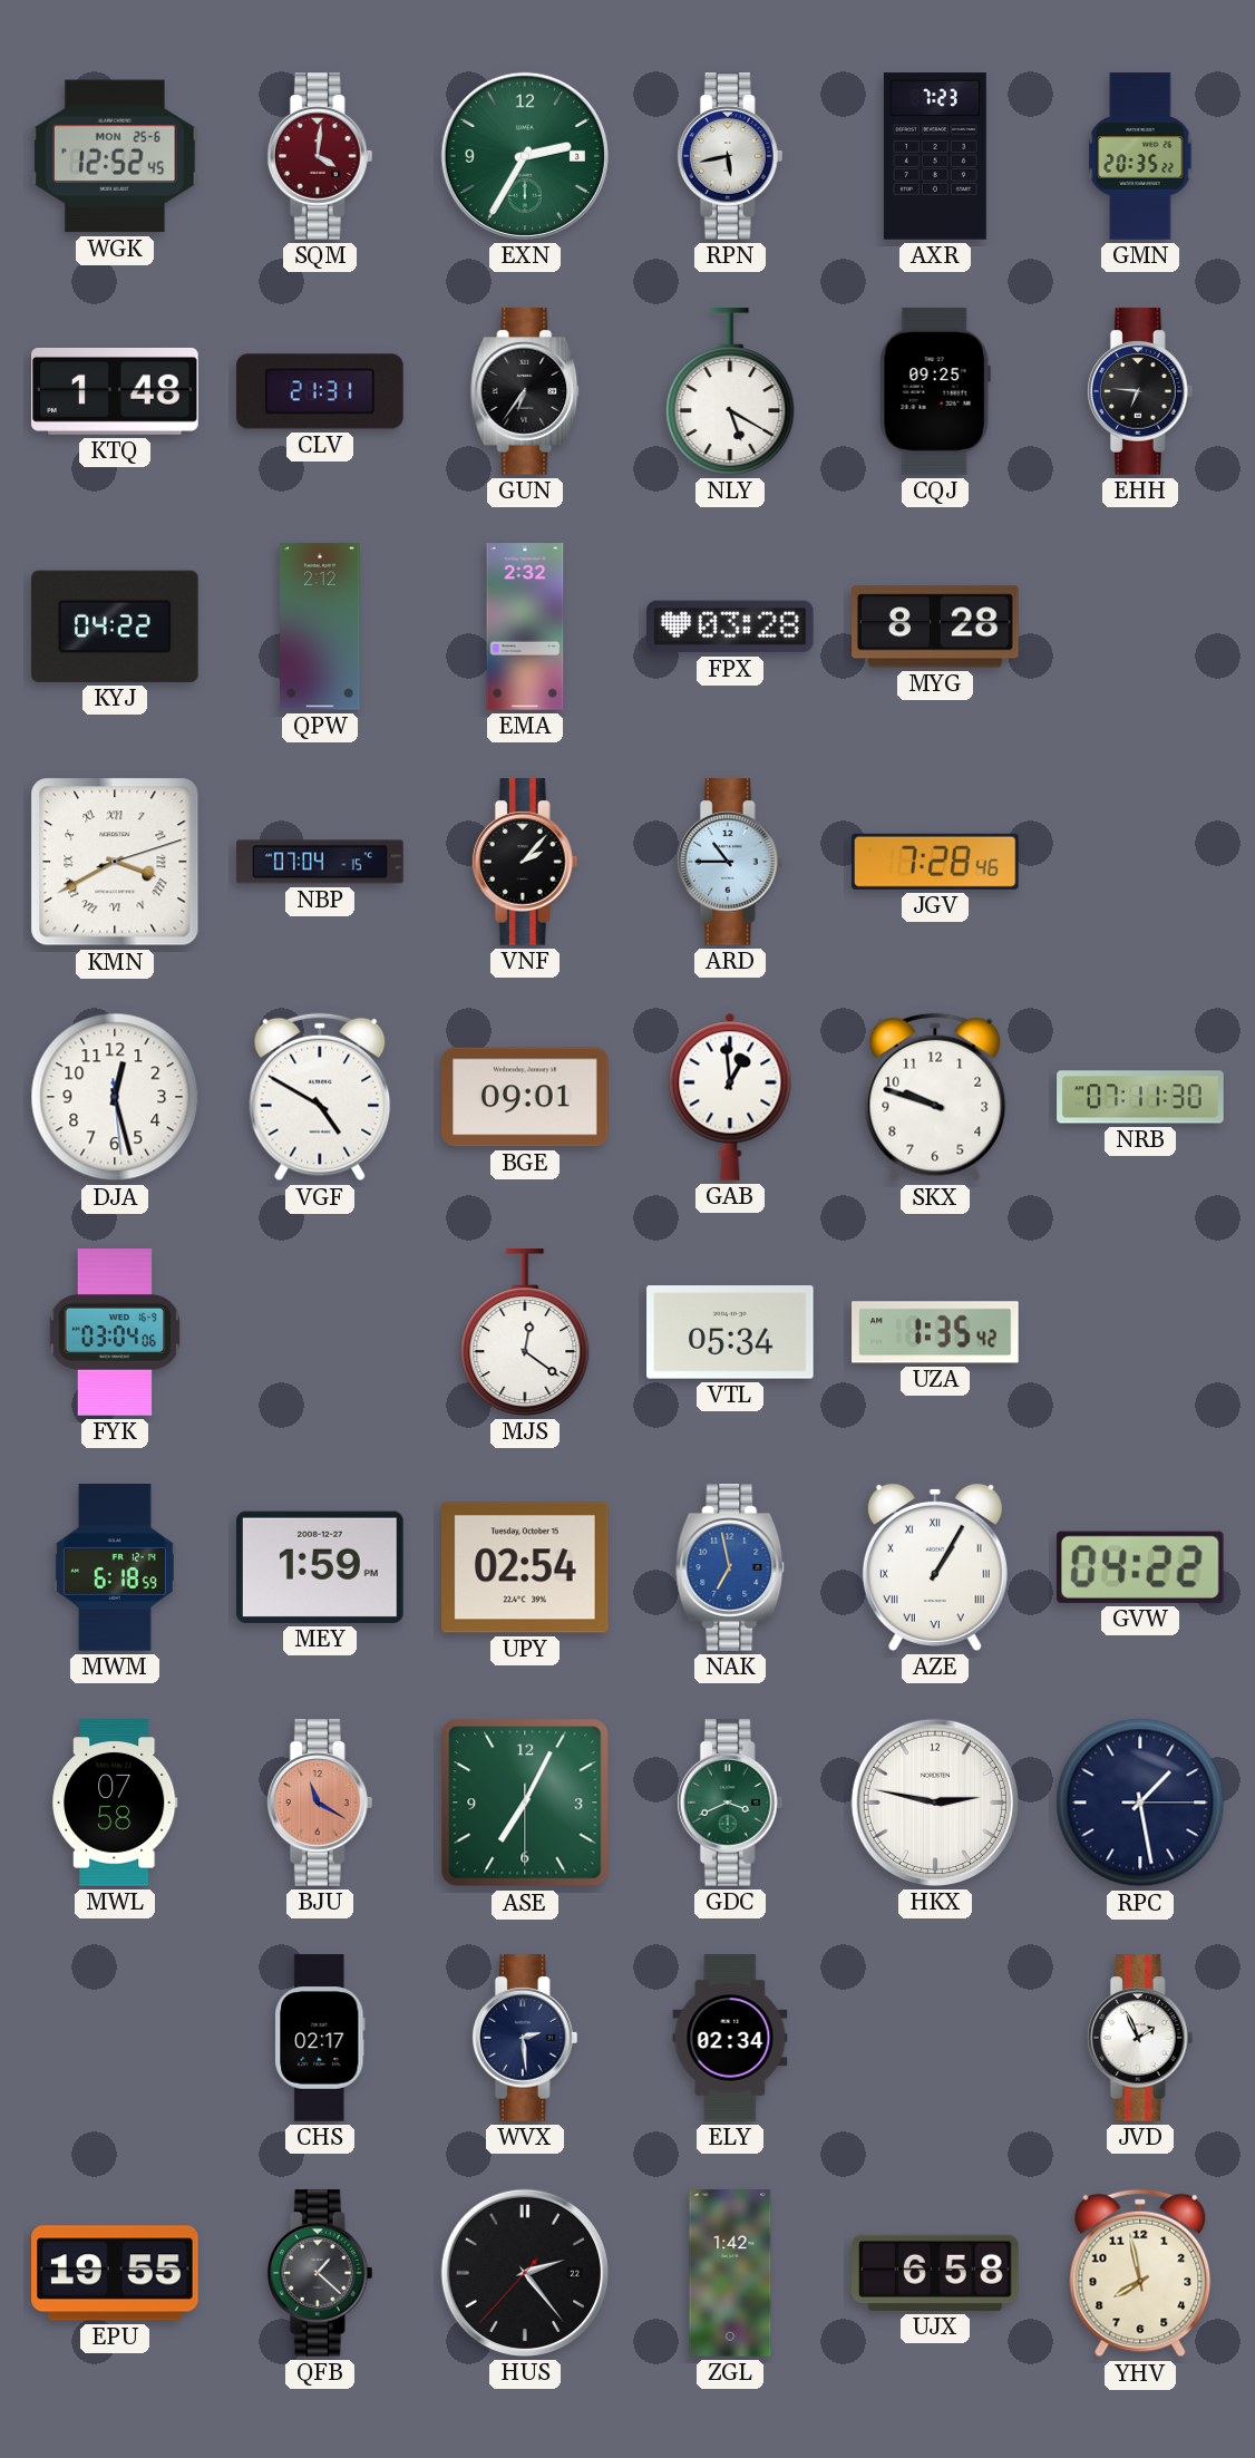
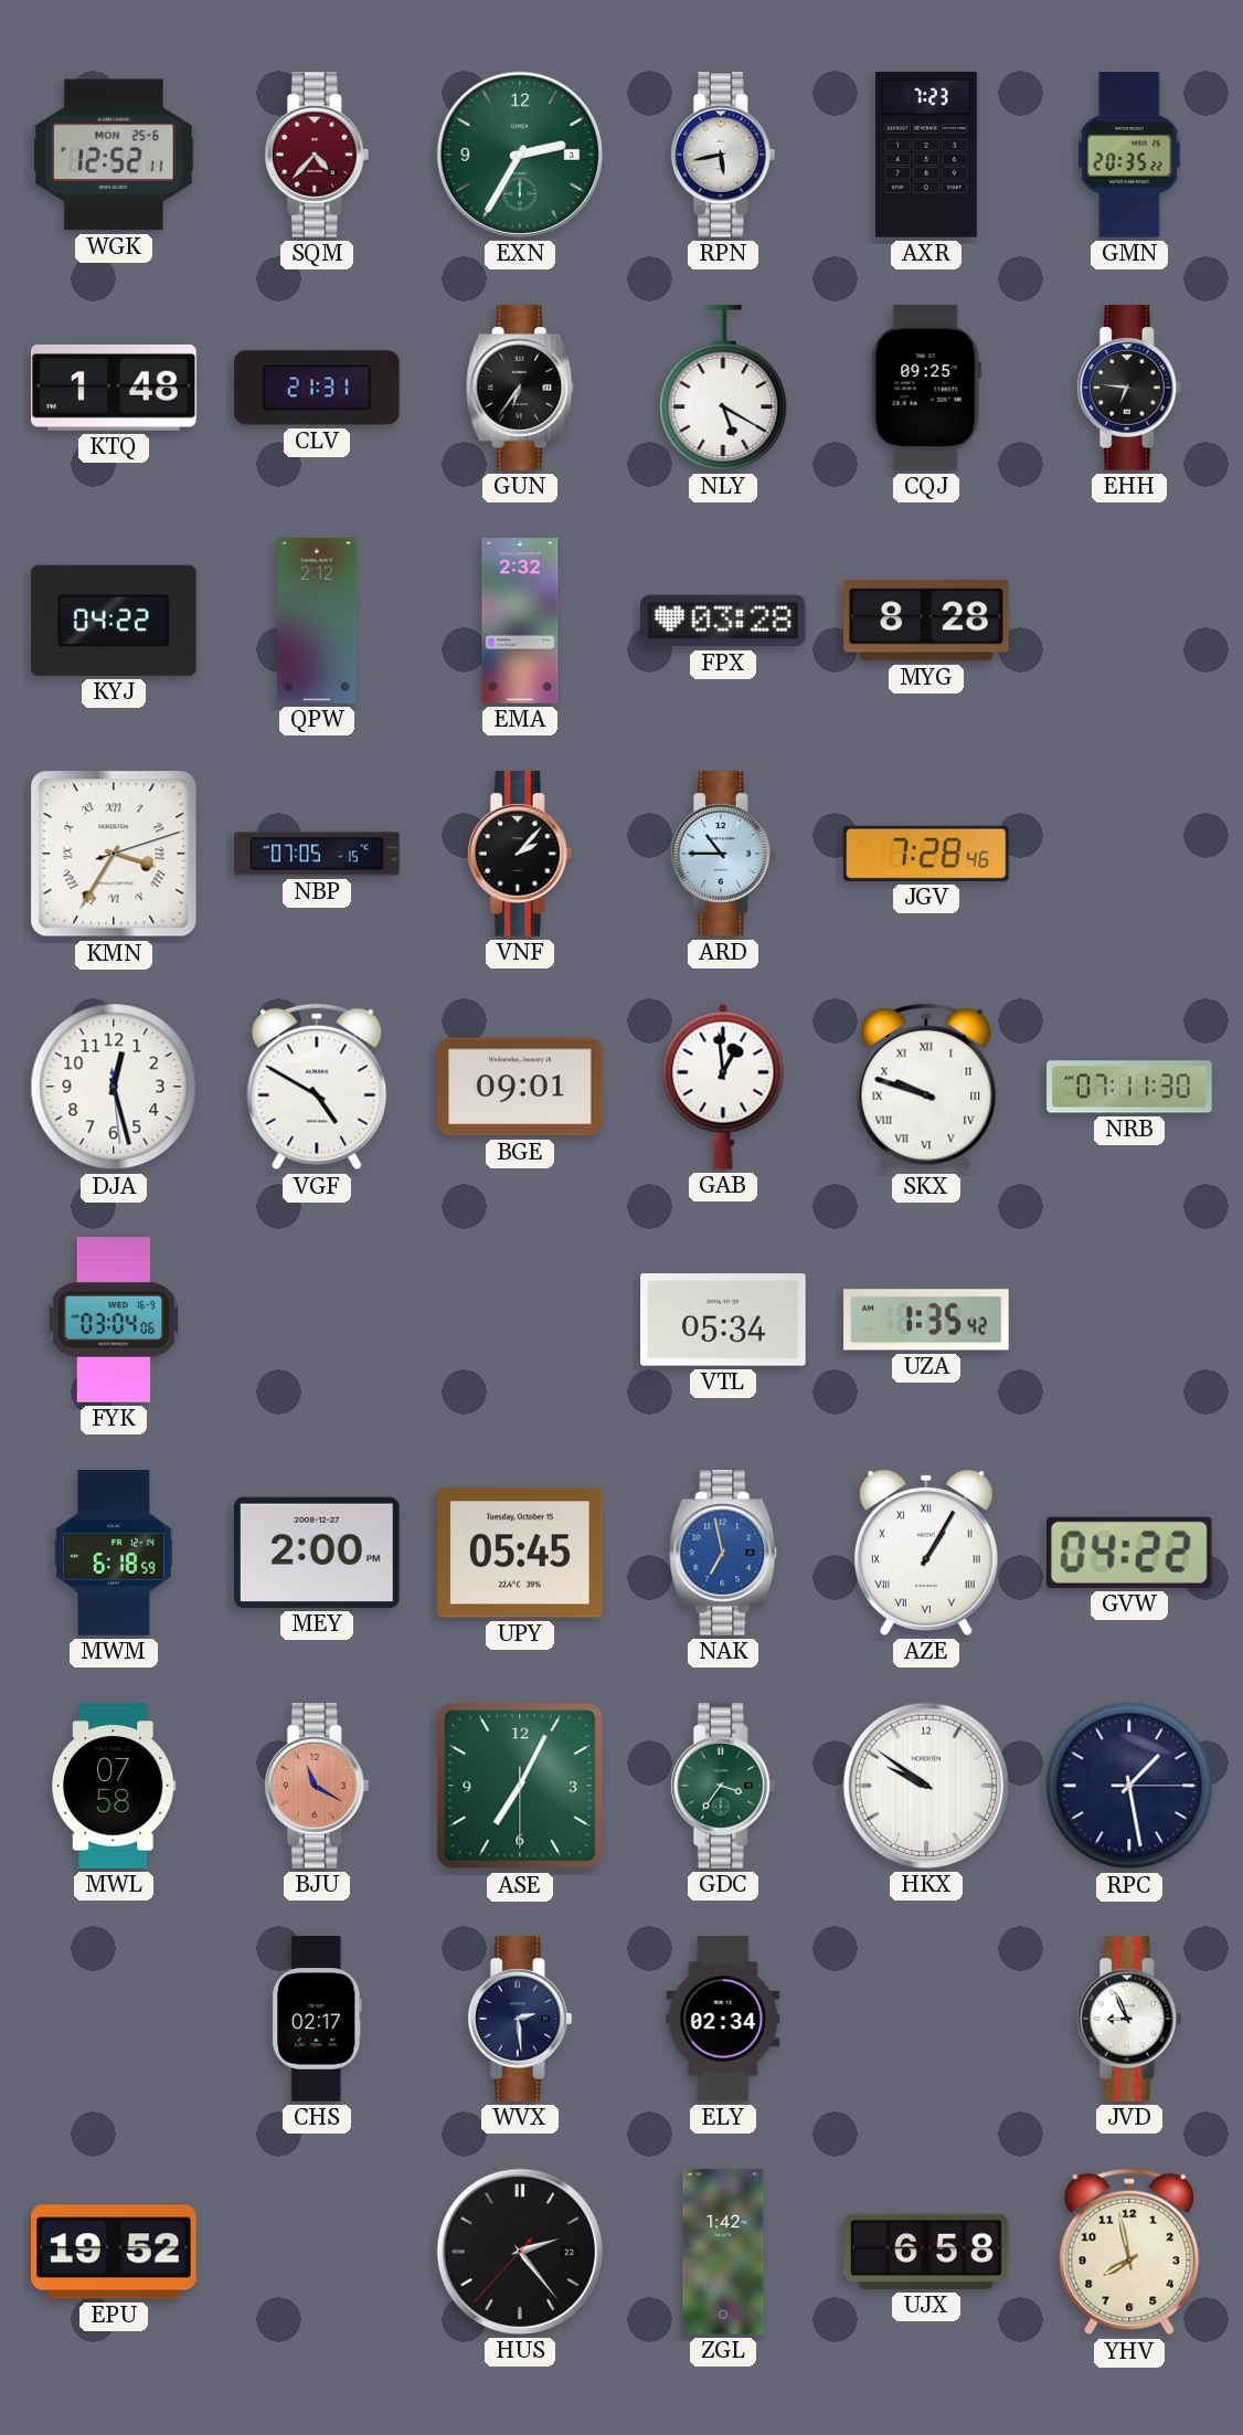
WGK: 12:52:45 -> 12:52:11
SQM: 4:01 -> 4:37
KMN: 3:40 -> 3:35
NBP: 07:04 -> 07:05
SKX numerals: Arabic -> Roman
MJS: 12:21 -> none
MEY: 1:59 -> 2:00
UPY: 02:54 -> 05:45
GDC: 3:41 -> 3:36
HKX: 2:47 -> 9:51
JVD: 1:56 -> 8:56
EPU: 19:55 -> 19:52
QFB: 1:22 -> none
